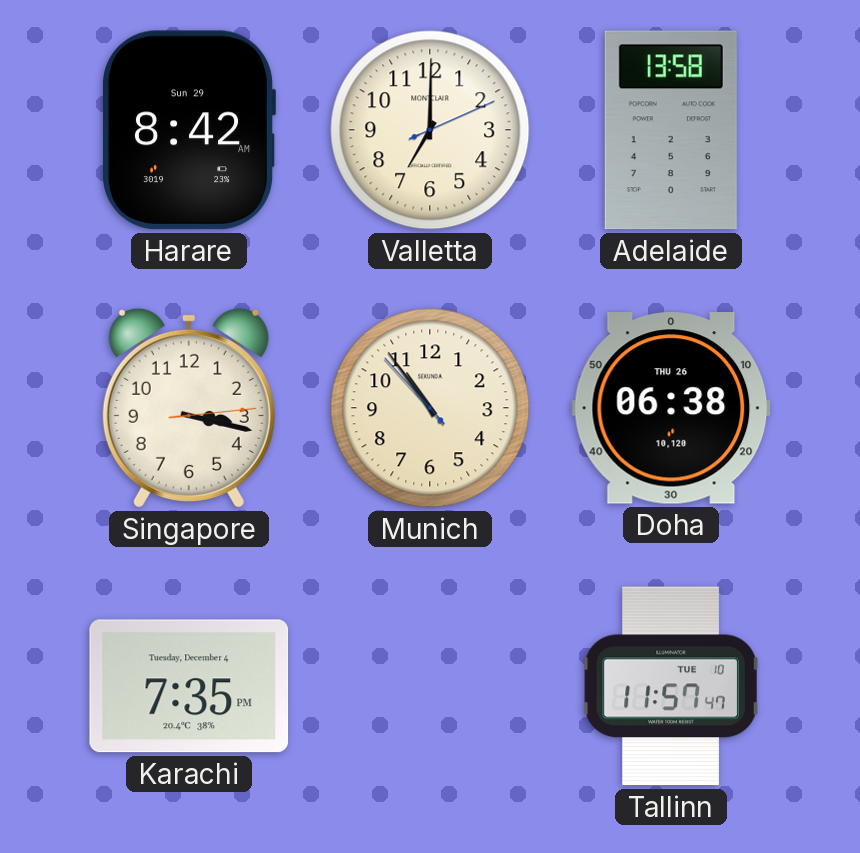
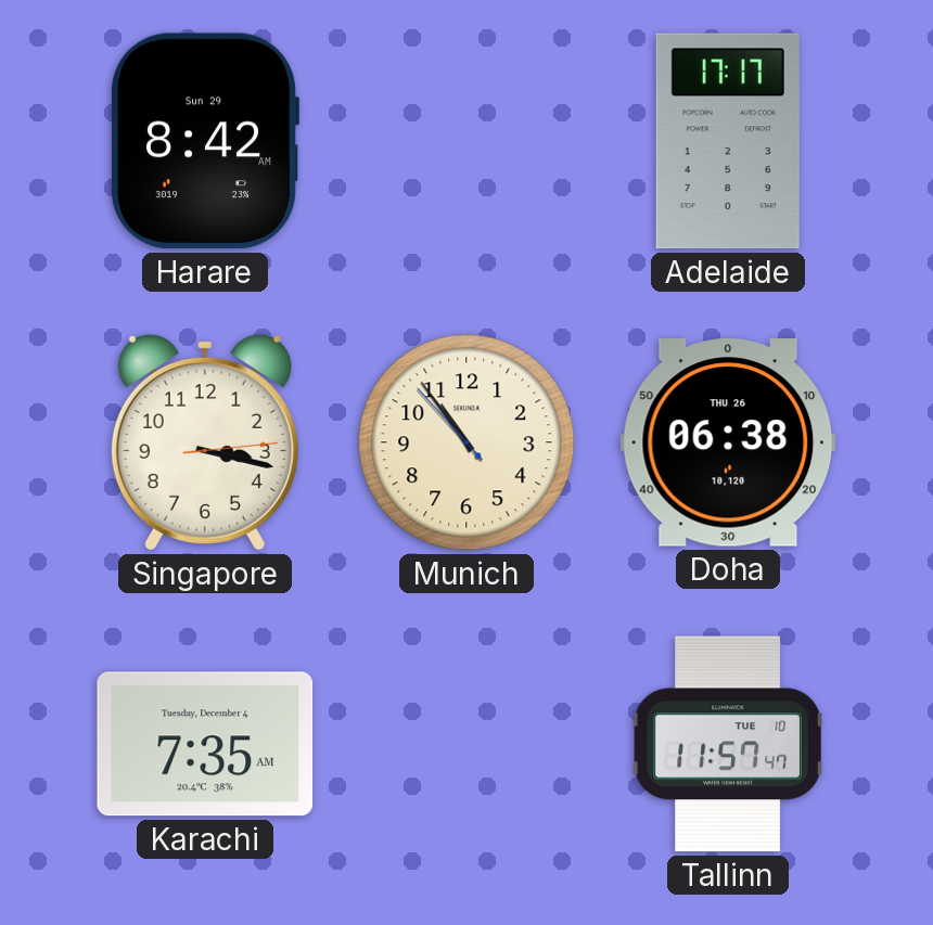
Valletta: 7:00 -> none
Adelaide: 13:58 -> 17:17
Karachi: 7:35 PM -> 7:35 AM
